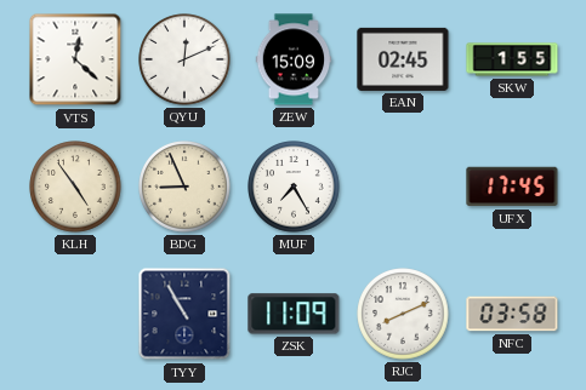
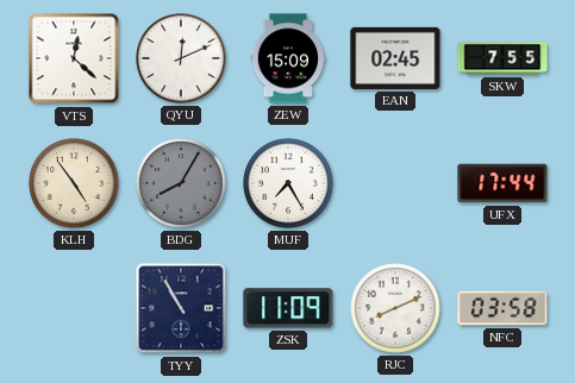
SKW: 1:55 -> 7:55
BDG: 8:56 -> 8:05
BDG dial: cream -> grey
UFX: 17:45 -> 17:44
